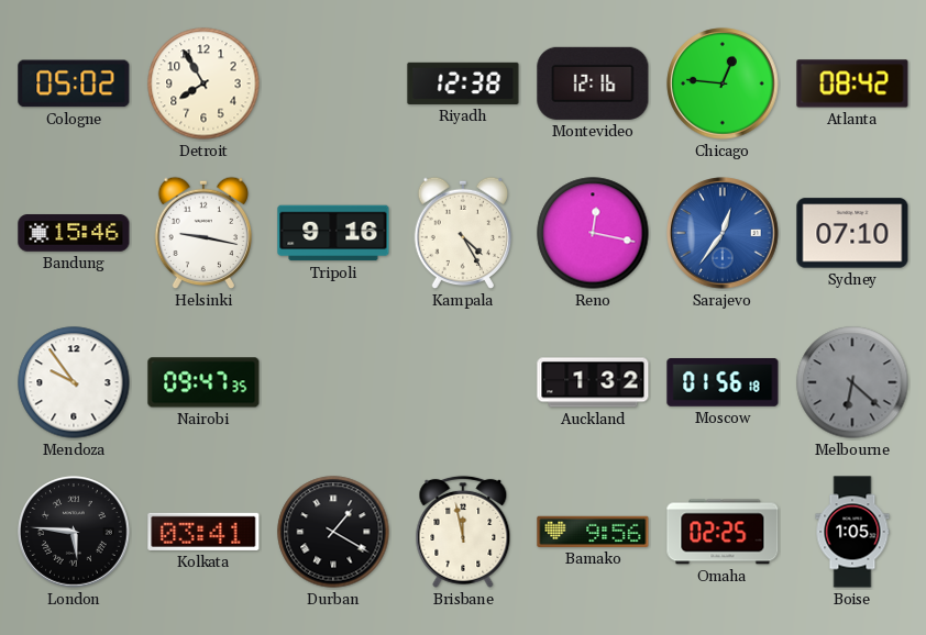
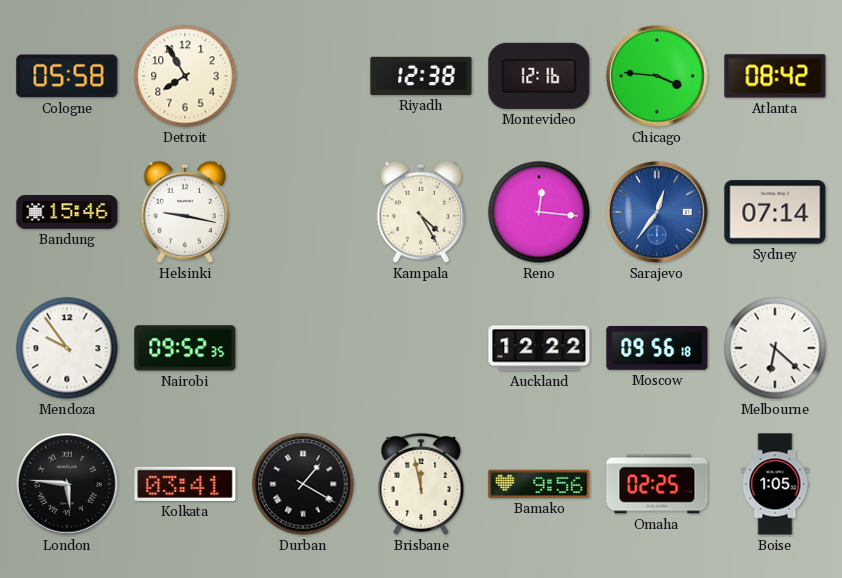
Cologne: 05:02 -> 05:58
Chicago: 12:46 -> 3:46
Tripoli: 9:16 -> none
Reno: 12:17 -> 12:16
Sydney: 07:10 -> 07:14
Nairobi: 09:47 -> 09:52
Auckland: 1:32 -> 12:22
Moscow: 01:56 -> 09:56
Melbourne dial: grey -> white
